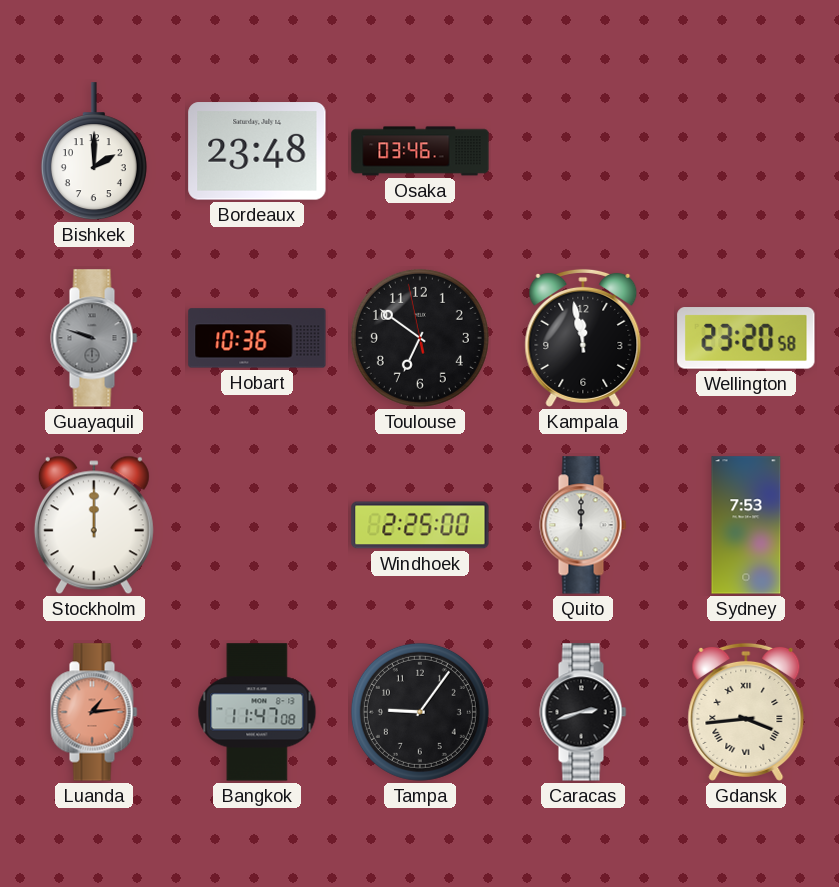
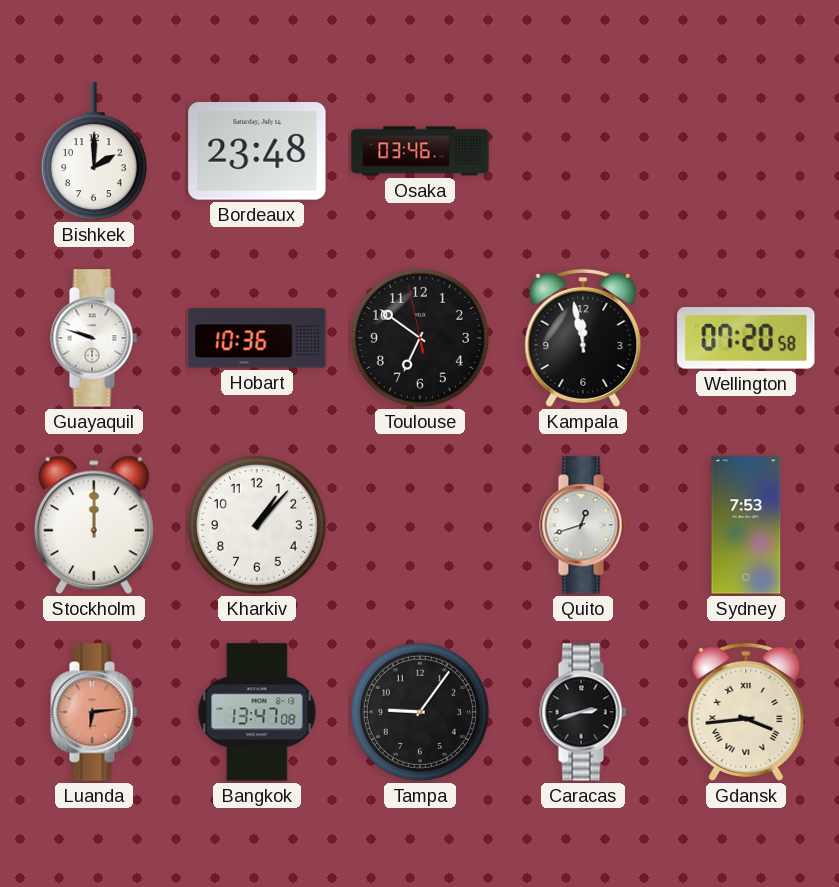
Guayaquil dial: grey -> white
Wellington: 23:20 -> 07:20
Kharkiv: none -> 1:07
Windhoek: 2:25 -> none
Quito: 12:00 -> 12:42
Luanda: 1:14 -> 6:14
Bangkok: 11:47 -> 13:47
